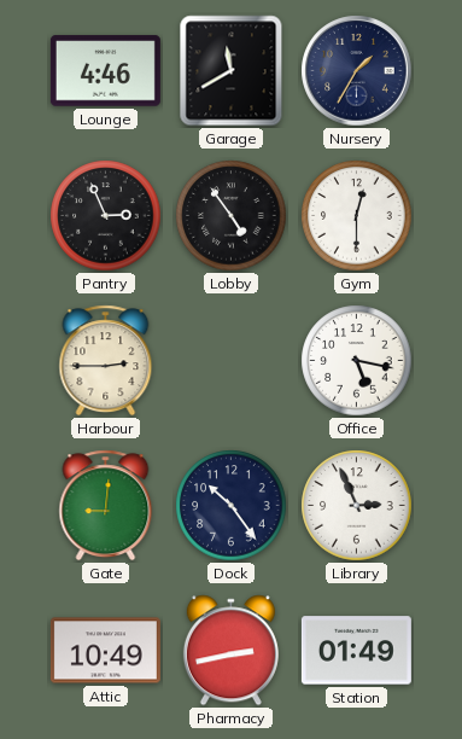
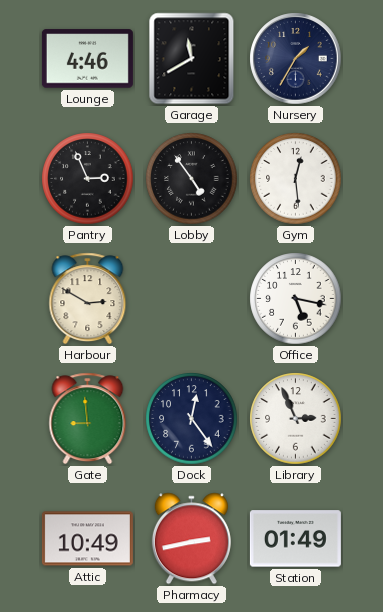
Gym: 12:30 -> 12:29
Harbour: 2:45 -> 2:50
Gate: 9:01 -> 8:59
Dock: 10:24 -> 12:24
